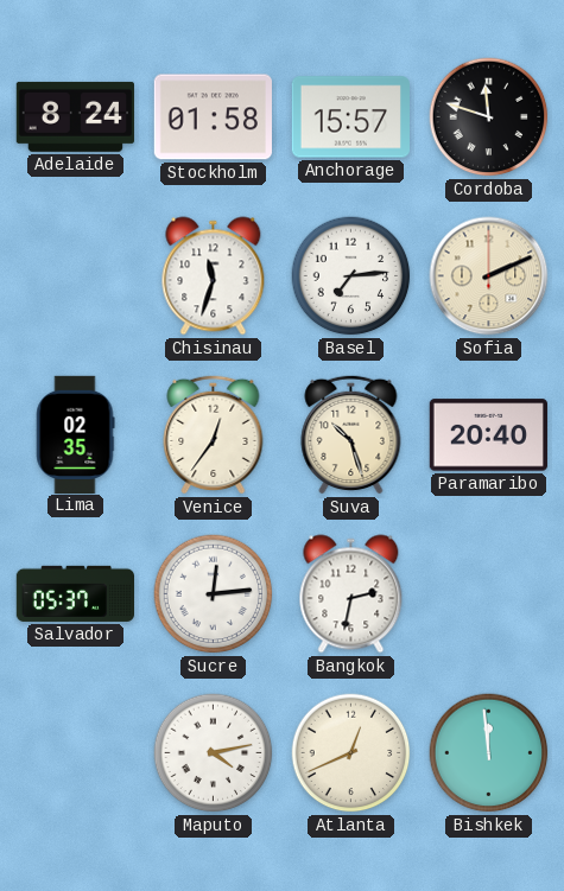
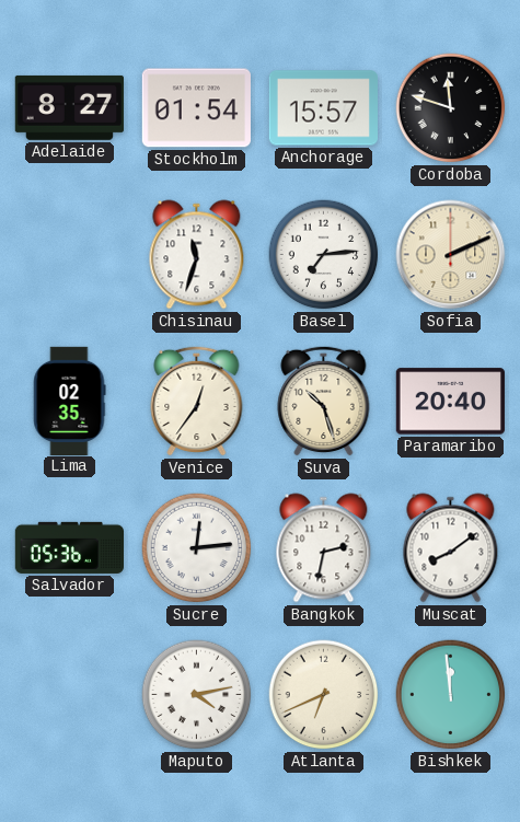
Adelaide: 8:24 -> 8:27
Stockholm: 01:58 -> 01:54
Salvador: 05:37 -> 05:36
Muscat: none -> 8:09
Atlanta: 12:41 -> 6:41
